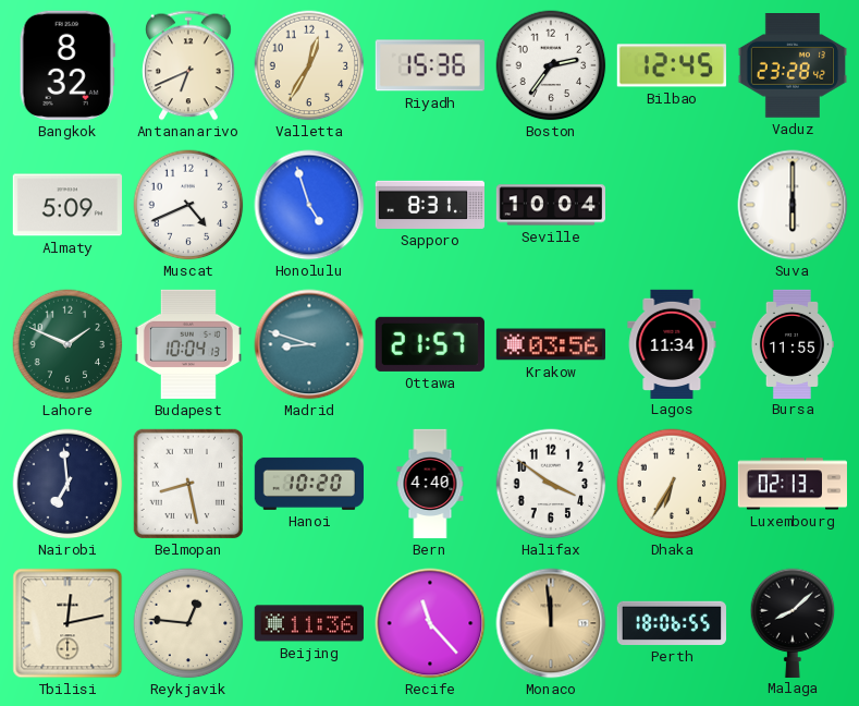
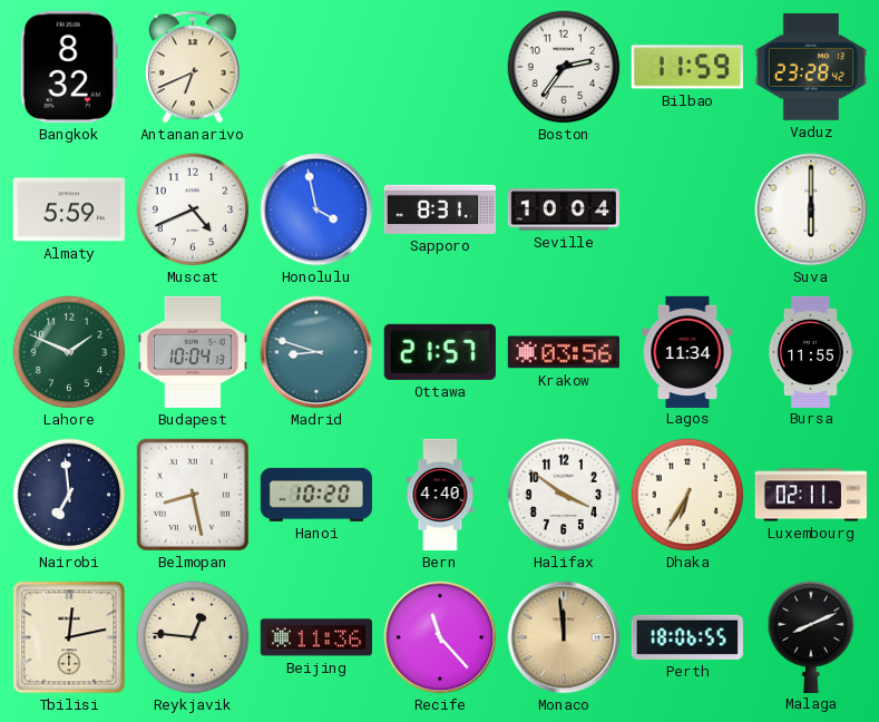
Valletta: 12:35 -> none
Riyadh: 15:36 -> none
Bilbao: 12:45 -> 11:59
Almaty: 5:09 -> 5:59
Honolulu: 4:57 -> 3:58
Luxembourg: 02:13 -> 02:11
Malaga: 8:08 -> 8:11
